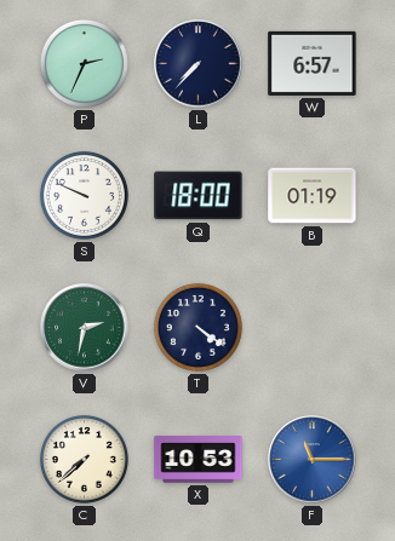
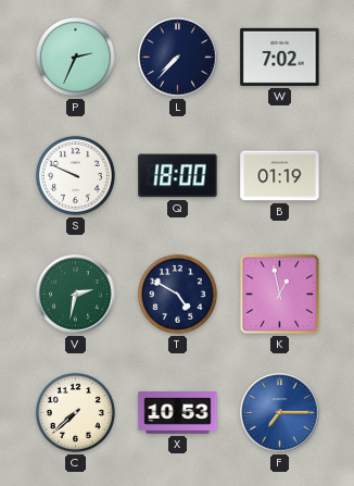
W: 6:57 -> 7:02
T: 4:21 -> 4:50
K: none -> 12:58
F: 11:15 -> 7:15
